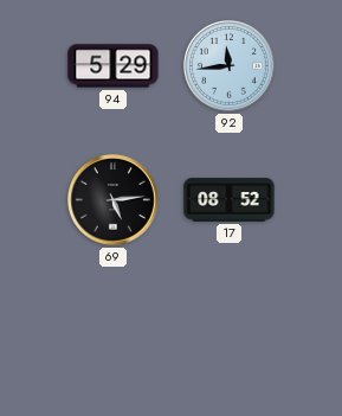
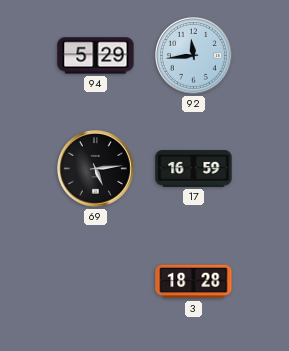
17: 08:52 -> 16:59
3: none -> 18:28
